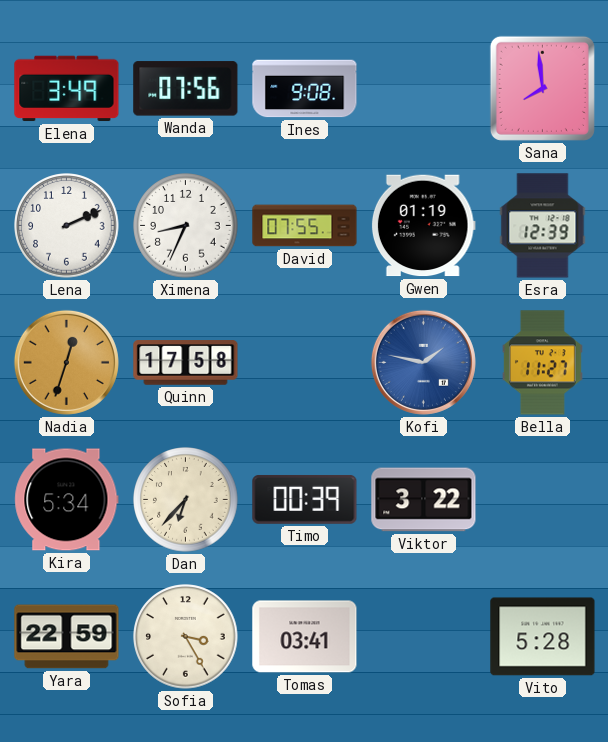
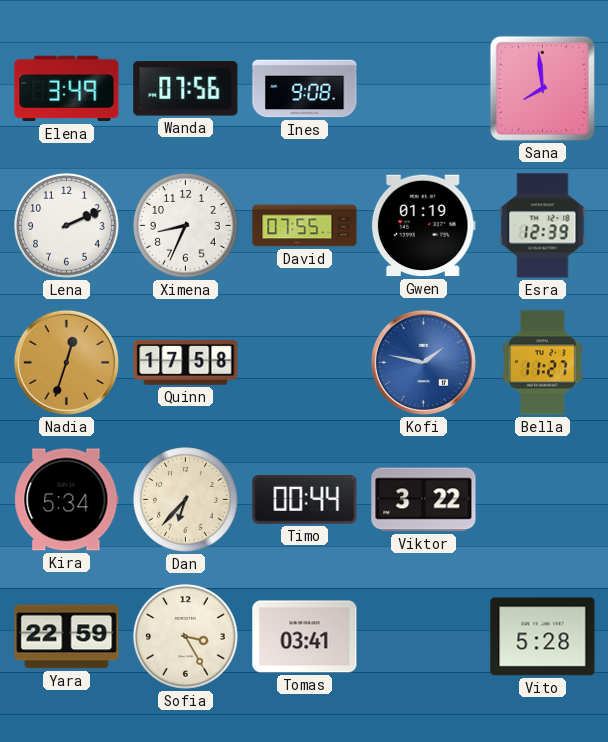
Timo: 00:39 -> 00:44
